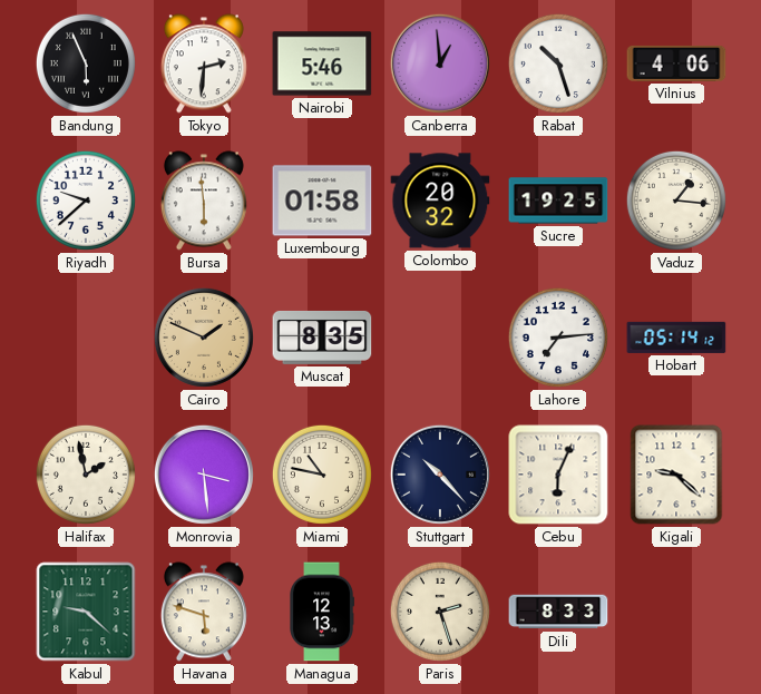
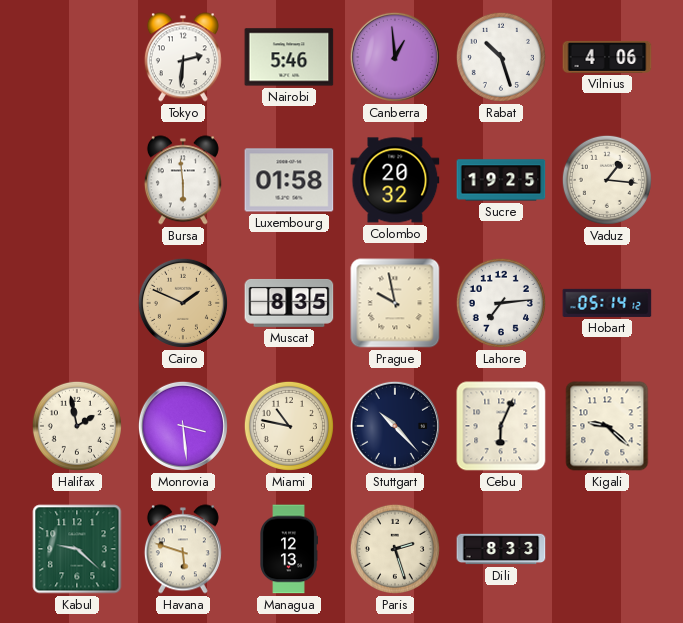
Bandung: 5:56 -> none
Riyadh: 9:38 -> none
Prague: none -> 9:58
